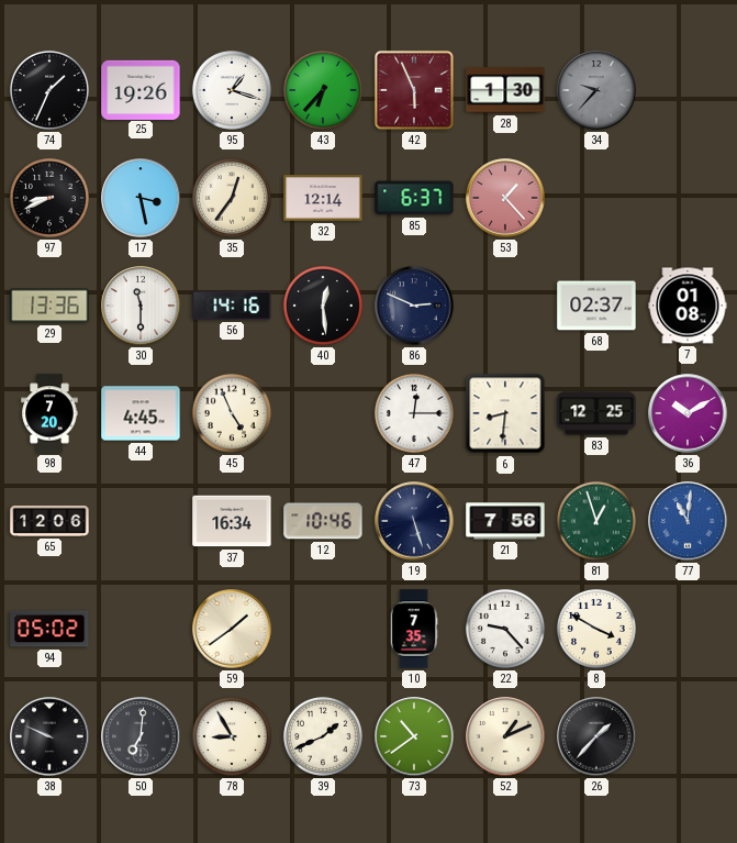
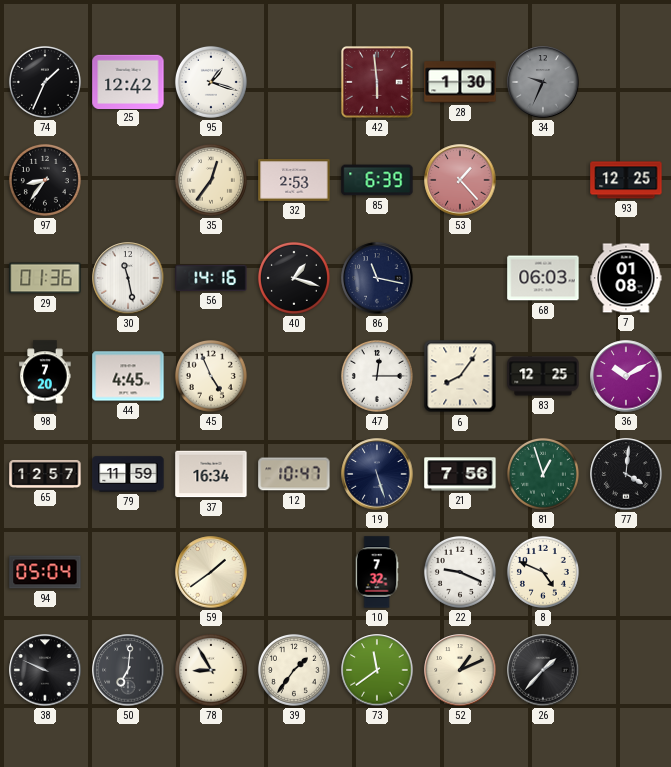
25: 19:26 -> 12:42
43: 6:37 -> none
42: 5:56 -> 5:59
34: 9:37 -> 9:34
97: 8:41 -> 8:36
17: 3:28 -> none
32: 12:14 -> 2:53
85: 6:37 -> 6:39
93: none -> 12:25
29: 13:36 -> 01:36
30: 11:30 -> 11:28
40: 12:29 -> 1:18
86: 2:49 -> 11:17
68: 02:37 -> 06:03
6: 8:31 -> 8:06
65: 12:06 -> 12:57
79: none -> 11:59
12: 10:46 -> 10:47
77: 11:01 -> 4:01
77 dial: blue -> black
94: 05:02 -> 05:04
10: 7:35 -> 7:32
22: 9:23 -> 9:19
8: 3:50 -> 4:49
39: 1:41 -> 1:36
73: 10:39 -> 11:39
